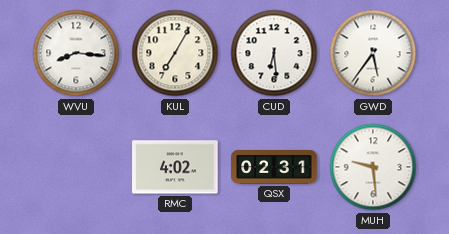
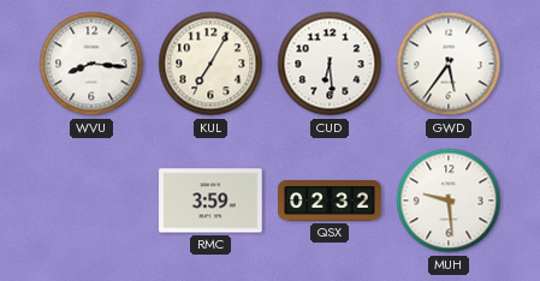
RMC: 4:02 -> 3:59
QSX: 02:31 -> 02:32
